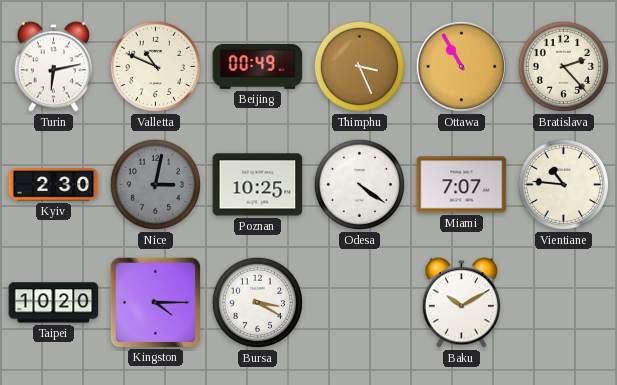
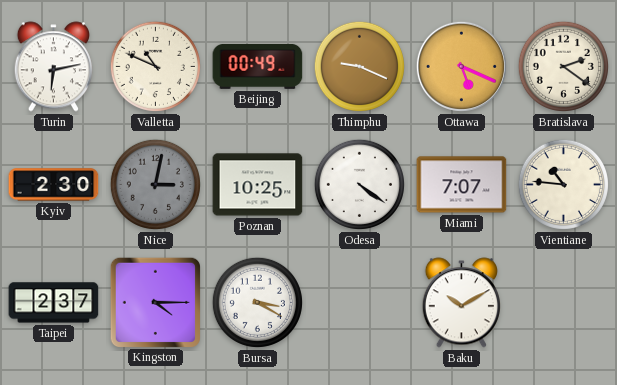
Thimphu: 3:26 -> 9:19
Ottawa: 10:55 -> 5:19
Bratislava: 2:23 -> 2:21
Taipei: 10:20 -> 2:37
